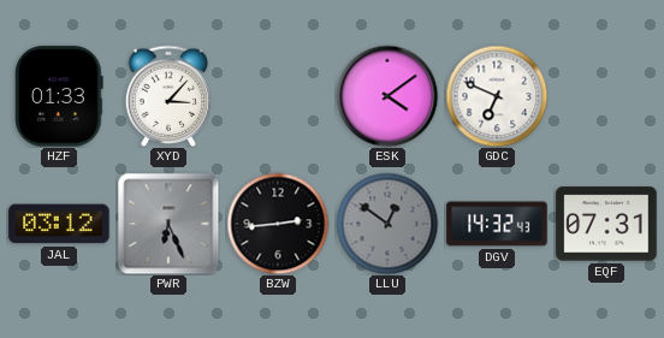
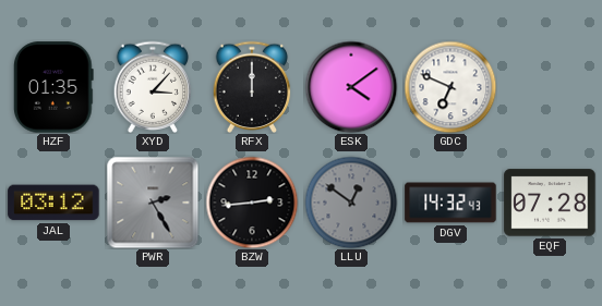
HZF: 01:33 -> 01:35
RFX: none -> 12:00
PWR: 6:26 -> 2:25
EQF: 07:31 -> 07:28
